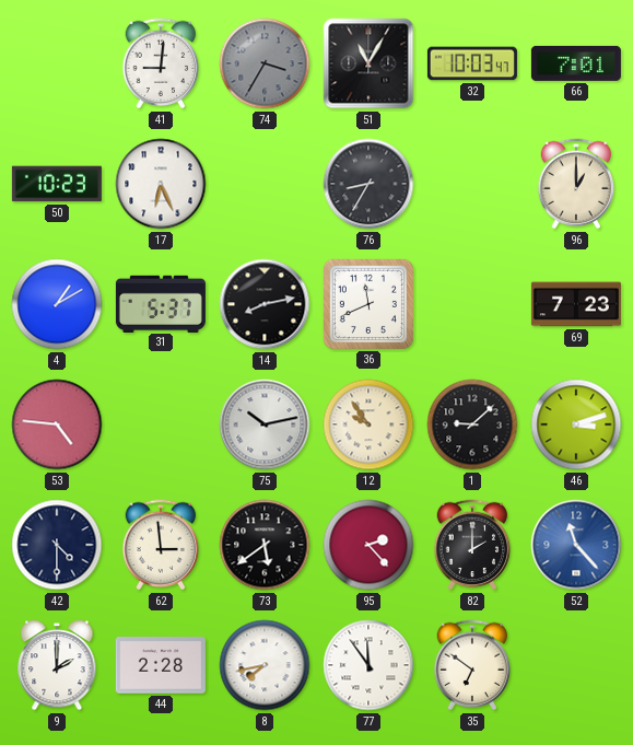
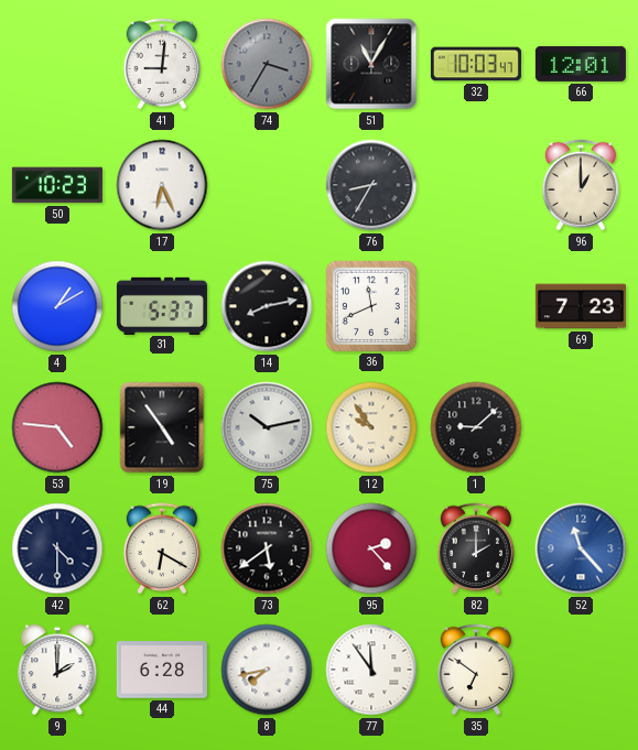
66: 7:01 -> 12:01
19: none -> 4:54
46: 3:12 -> none
62: 2:59 -> 6:20
44: 2:28 -> 6:28
